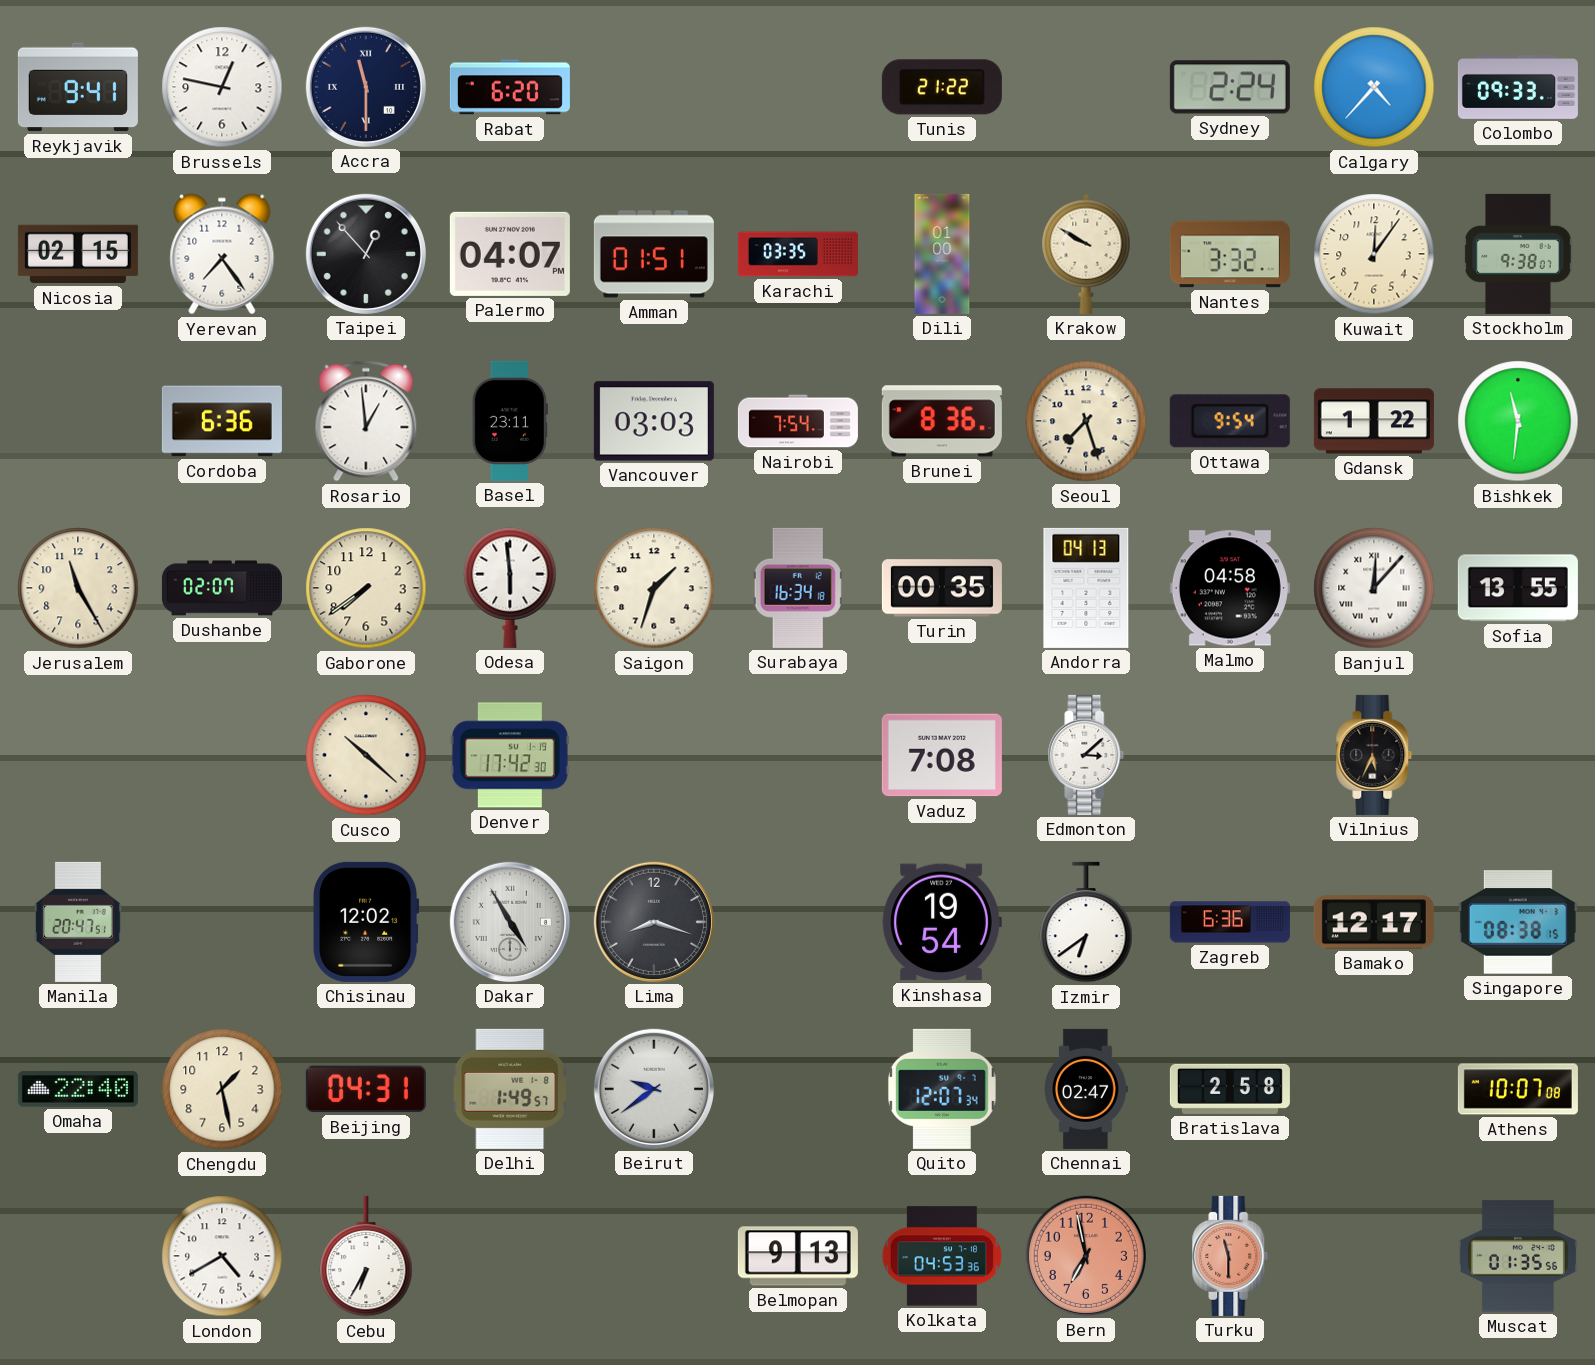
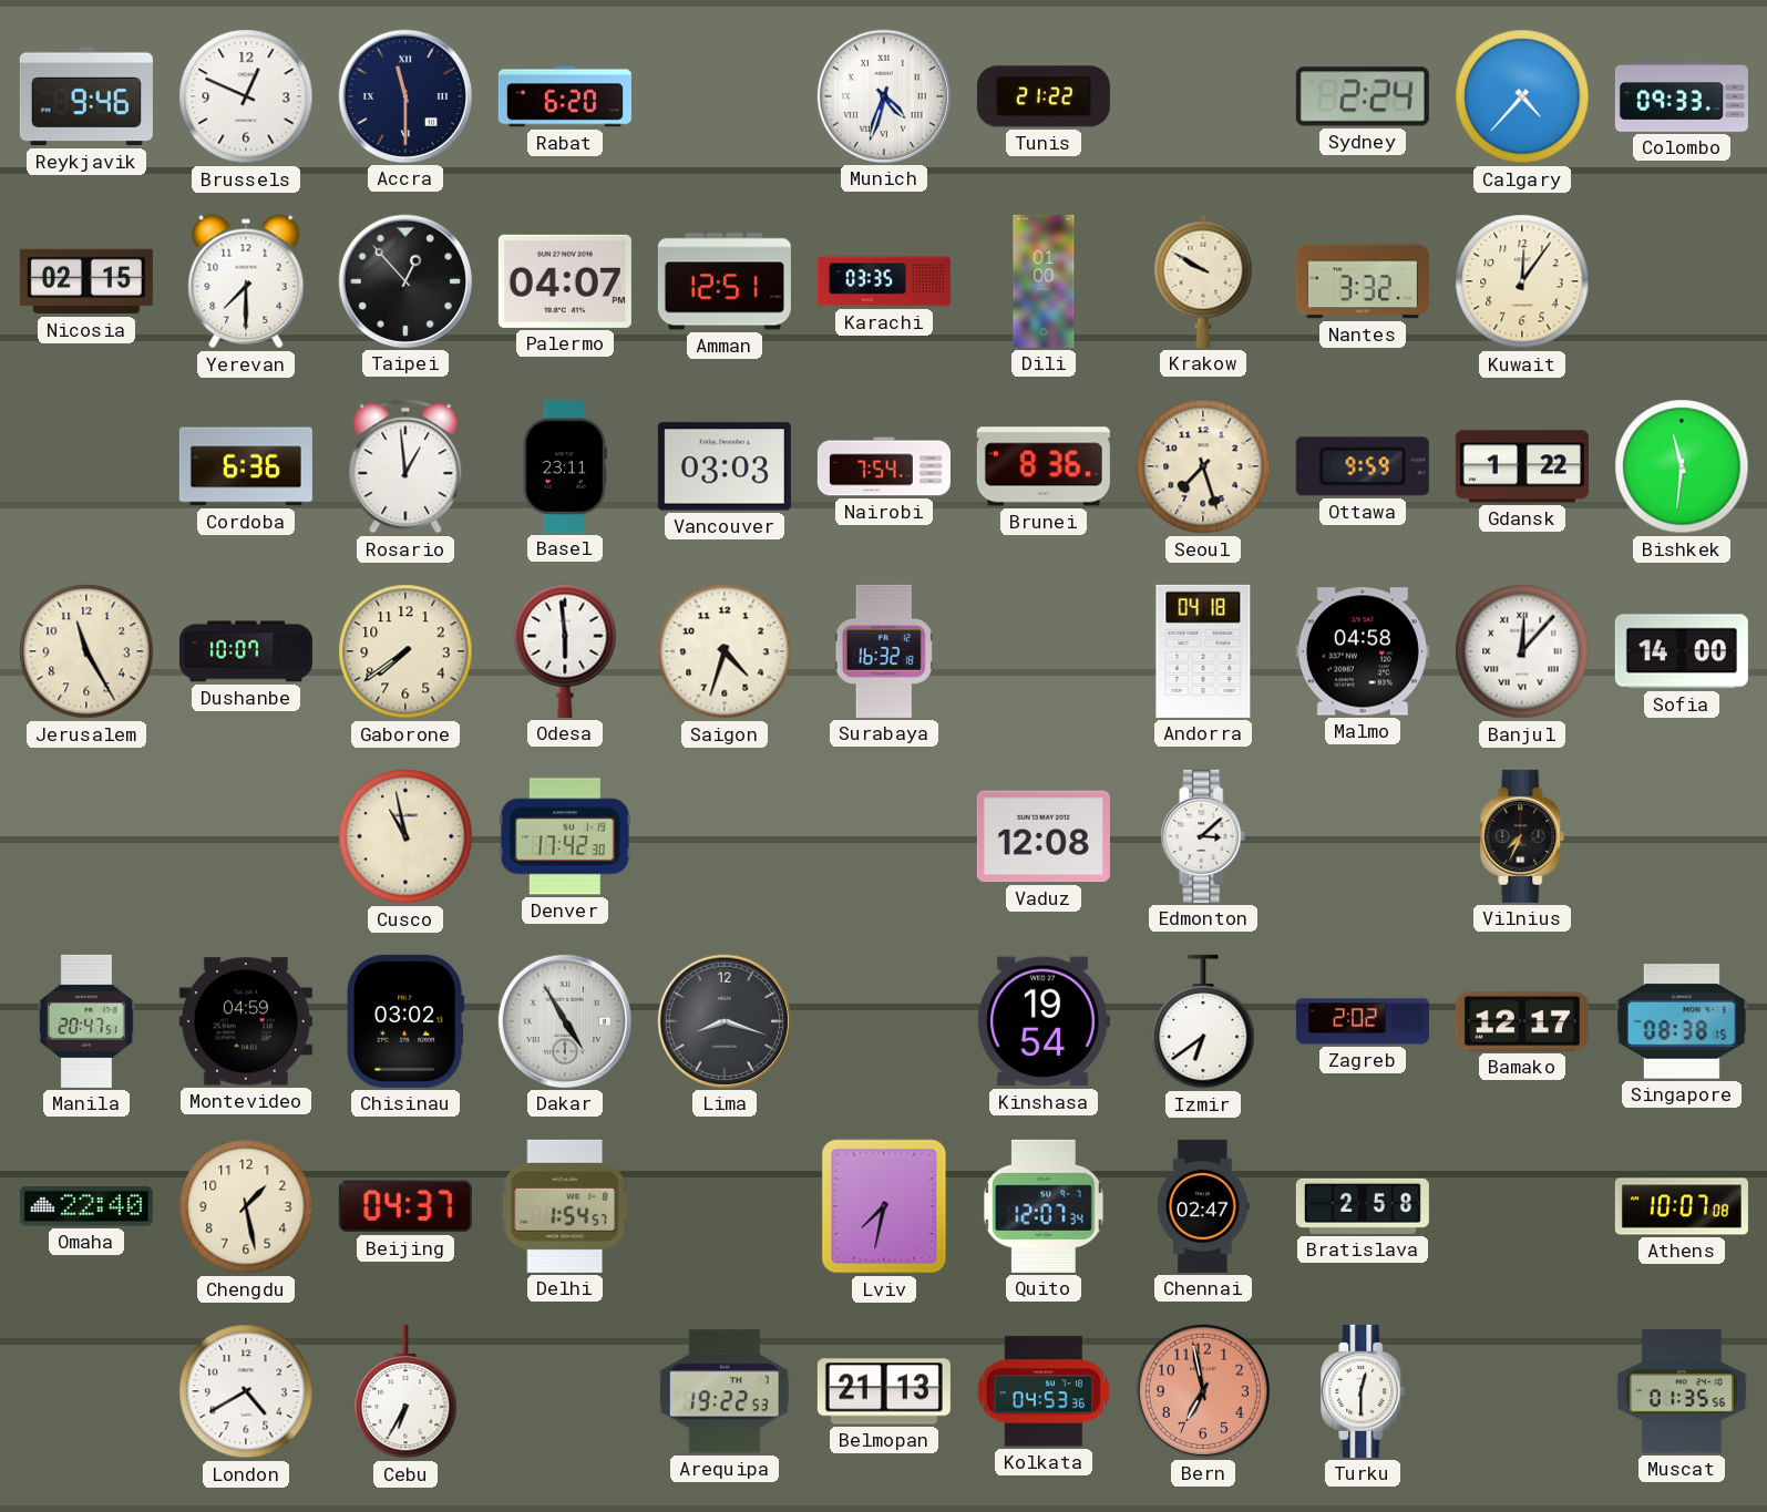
Reykjavik: 9:41 -> 9:46
Brussels: 12:47 -> 12:49
Munich: none -> 4:33
Yerevan: 7:24 -> 7:30
Amman: 01:51 -> 12:51
Stockholm: 9:38 -> none
Ottawa: 9:54 -> 9:59
Dushanbe: 02:07 -> 10:07
Saigon: 1:33 -> 4:33
Surabaya: 16:34 -> 16:32
Turin: 00:35 -> none
Andorra: 04:13 -> 04:18
Sofia: 13:55 -> 14:00
Cusco: 10:22 -> 10:58
Vaduz: 7:08 -> 12:08
Vilnius: 5:34 -> 7:34
Montevideo: none -> 04:59
Chisinau: 12:02 -> 03:02
Zagreb: 6:36 -> 2:02
Beijing: 04:31 -> 04:37
Delhi: 1:49 -> 1:54
Beirut: 9:39 -> none
Lviv: none -> 7:32
Arequipa: none -> 19:22
Belmopan: 9:13 -> 21:13
Turku: 11:30 -> 12:30
Turku dial: salmon -> white
